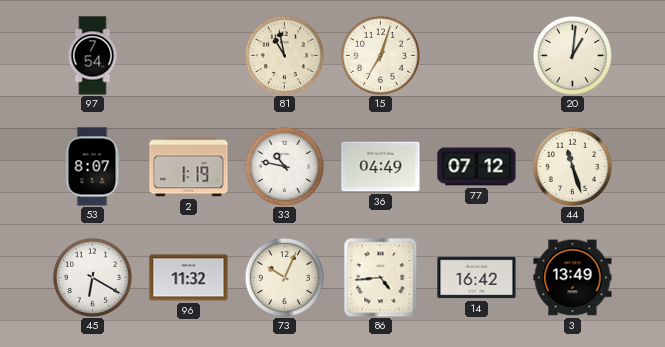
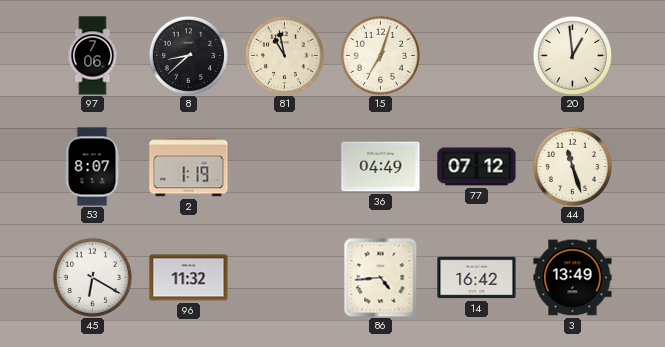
97: 7:54 -> 7:06
8: none -> 8:38
20: 1:01 -> 12:59
33: 10:47 -> none
73: 10:04 -> none
